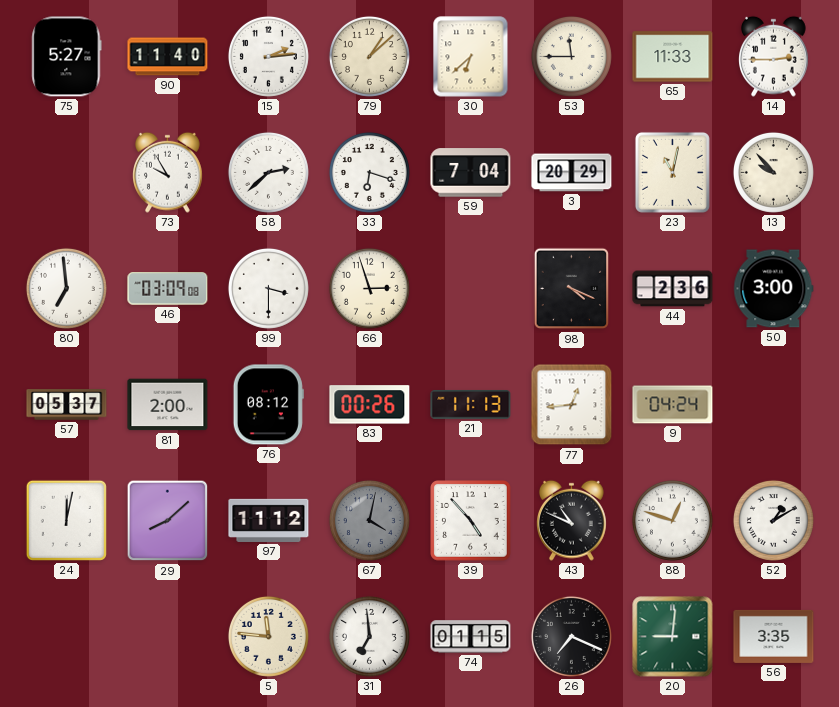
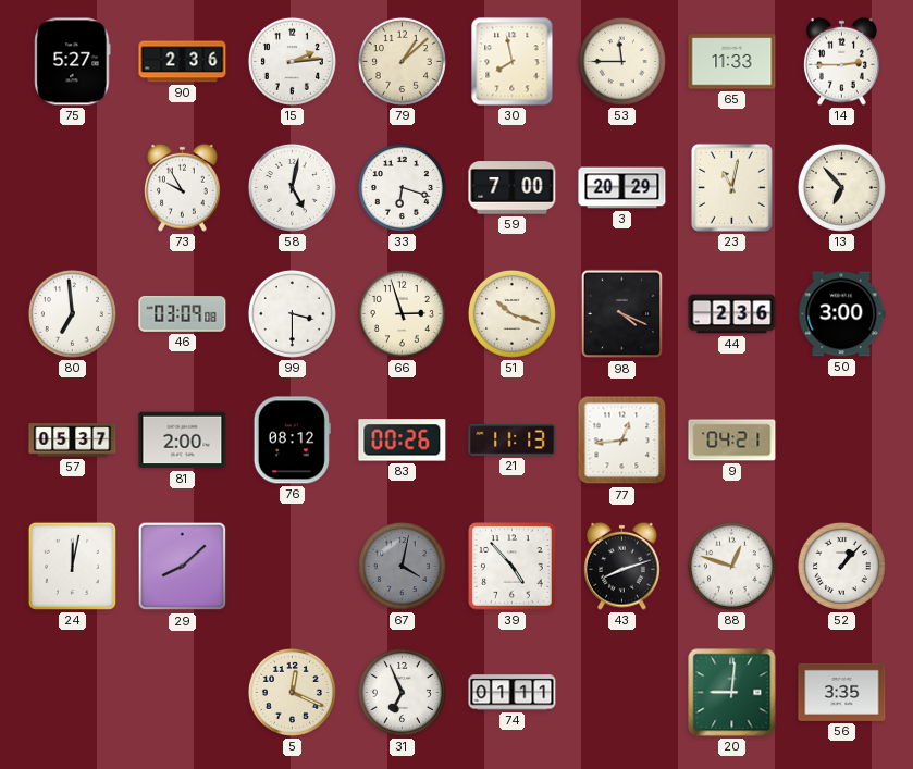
90: 11:40 -> 2:36
30: 6:38 -> 7:58
58: 2:38 -> 5:02
59: 7:04 -> 7:00
13: 9:53 -> 6:53
51: none -> 10:18
9: 04:24 -> 04:21
97: 11:12 -> none
43: 10:49 -> 8:12
52: 1:10 -> 1:07
5: 11:46 -> 12:19
31: 6:59 -> 6:56
74: 01:15 -> 01:11
26: 7:19 -> none
